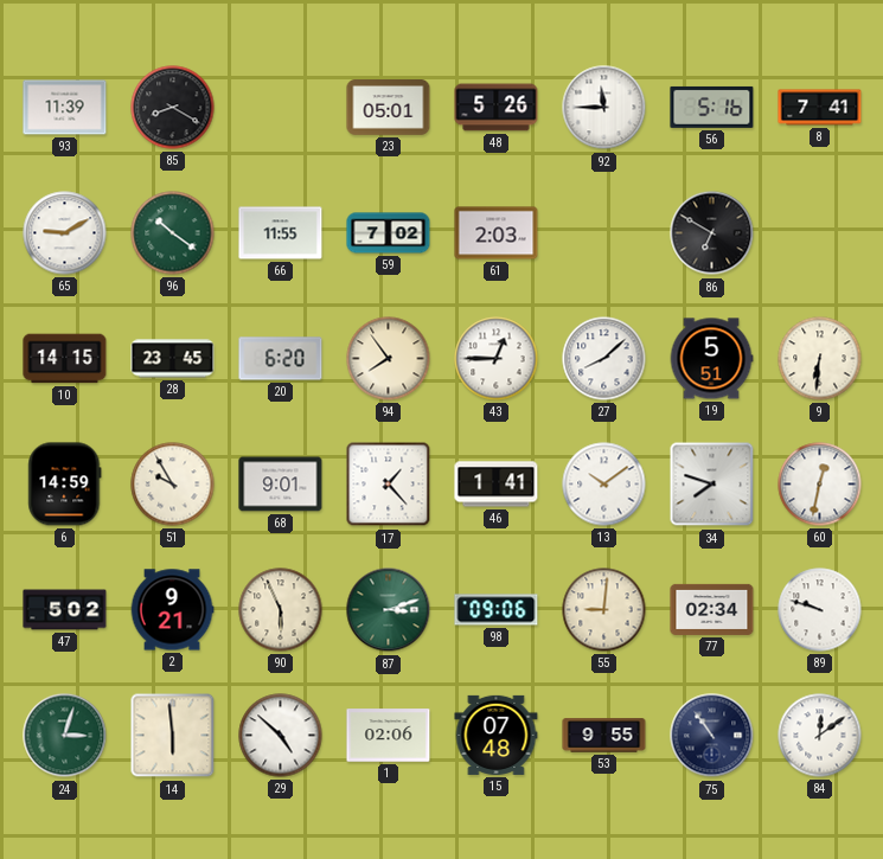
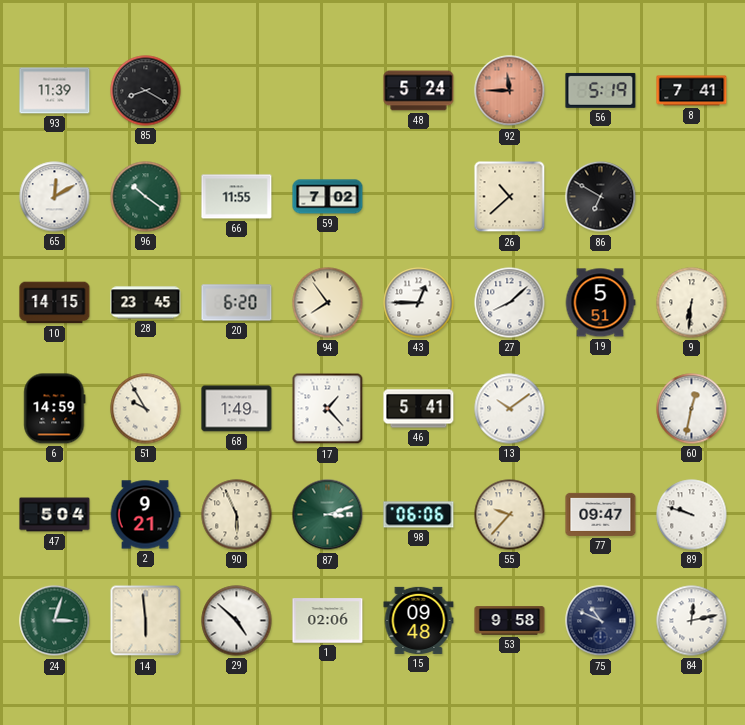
23: 05:01 -> none
48: 5:26 -> 5:24
92 dial: white -> salmon
56: 5:16 -> 5:19
65: 9:10 -> 12:10
61: 2:03 -> none
26: none -> 10:38
68: 9:01 -> 1:49
46: 1:41 -> 5:41
34: 7:48 -> none
47: 5:02 -> 5:04
98: 09:06 -> 06:06
55: 9:01 -> 9:37
77: 02:34 -> 09:47
15: 07:48 -> 09:48
53: 9:55 -> 9:58
75: 10:54 -> 10:49
84: 12:09 -> 12:13
